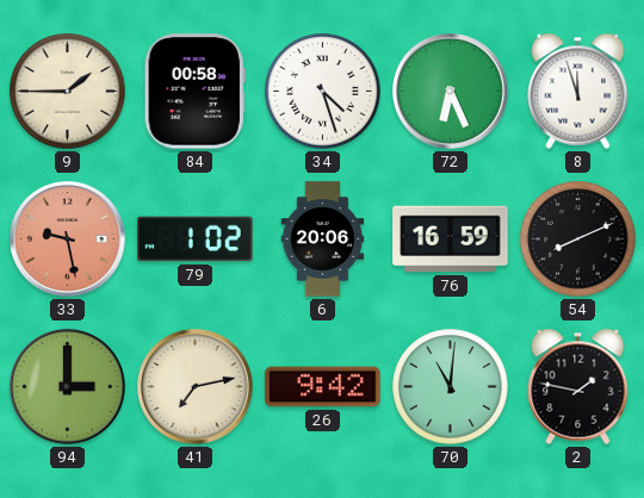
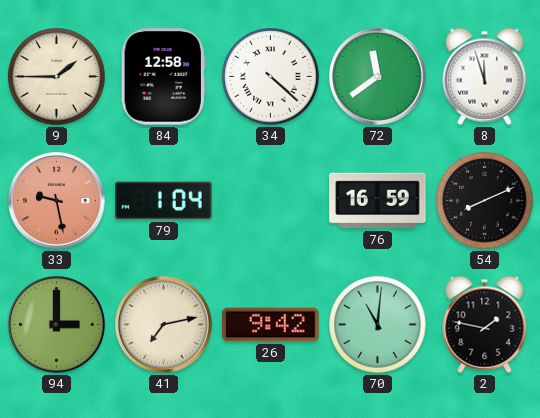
84: 00:58 -> 12:58
34: 4:27 -> 4:22
72: 6:26 -> 11:39
79: 1:02 -> 1:04
6: 20:06 -> none
